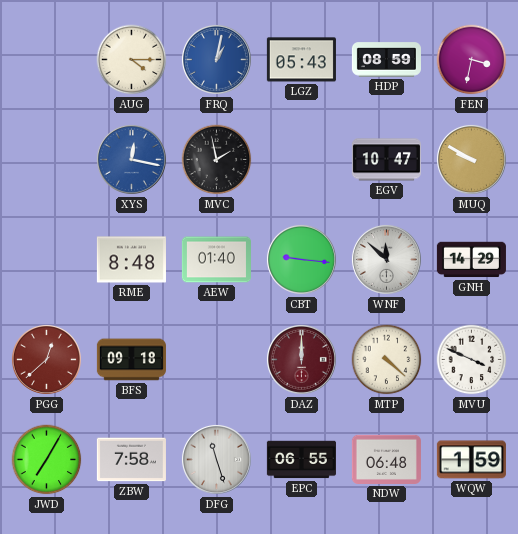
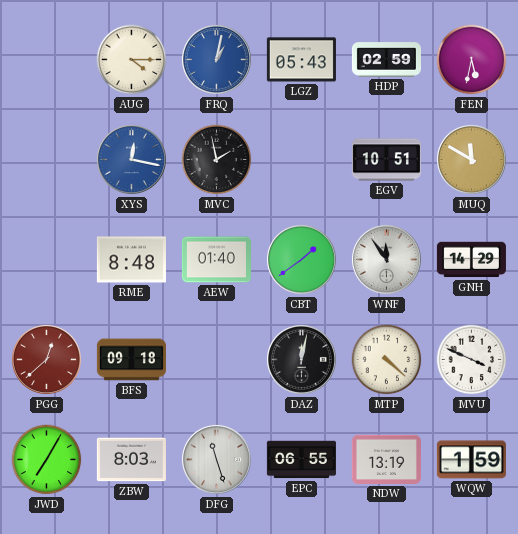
HDP: 08:59 -> 02:59
FEN: 3:32 -> 5:32
EGV: 10:47 -> 10:51
MUQ: 9:50 -> 11:50
CBT: 9:16 -> 1:39
WNF: 11:52 -> 11:54
DAZ: 12:00 -> 12:02
DAZ dial: burgundy -> black
ZBW: 7:58 -> 8:03
NDW: 06:48 -> 13:19
